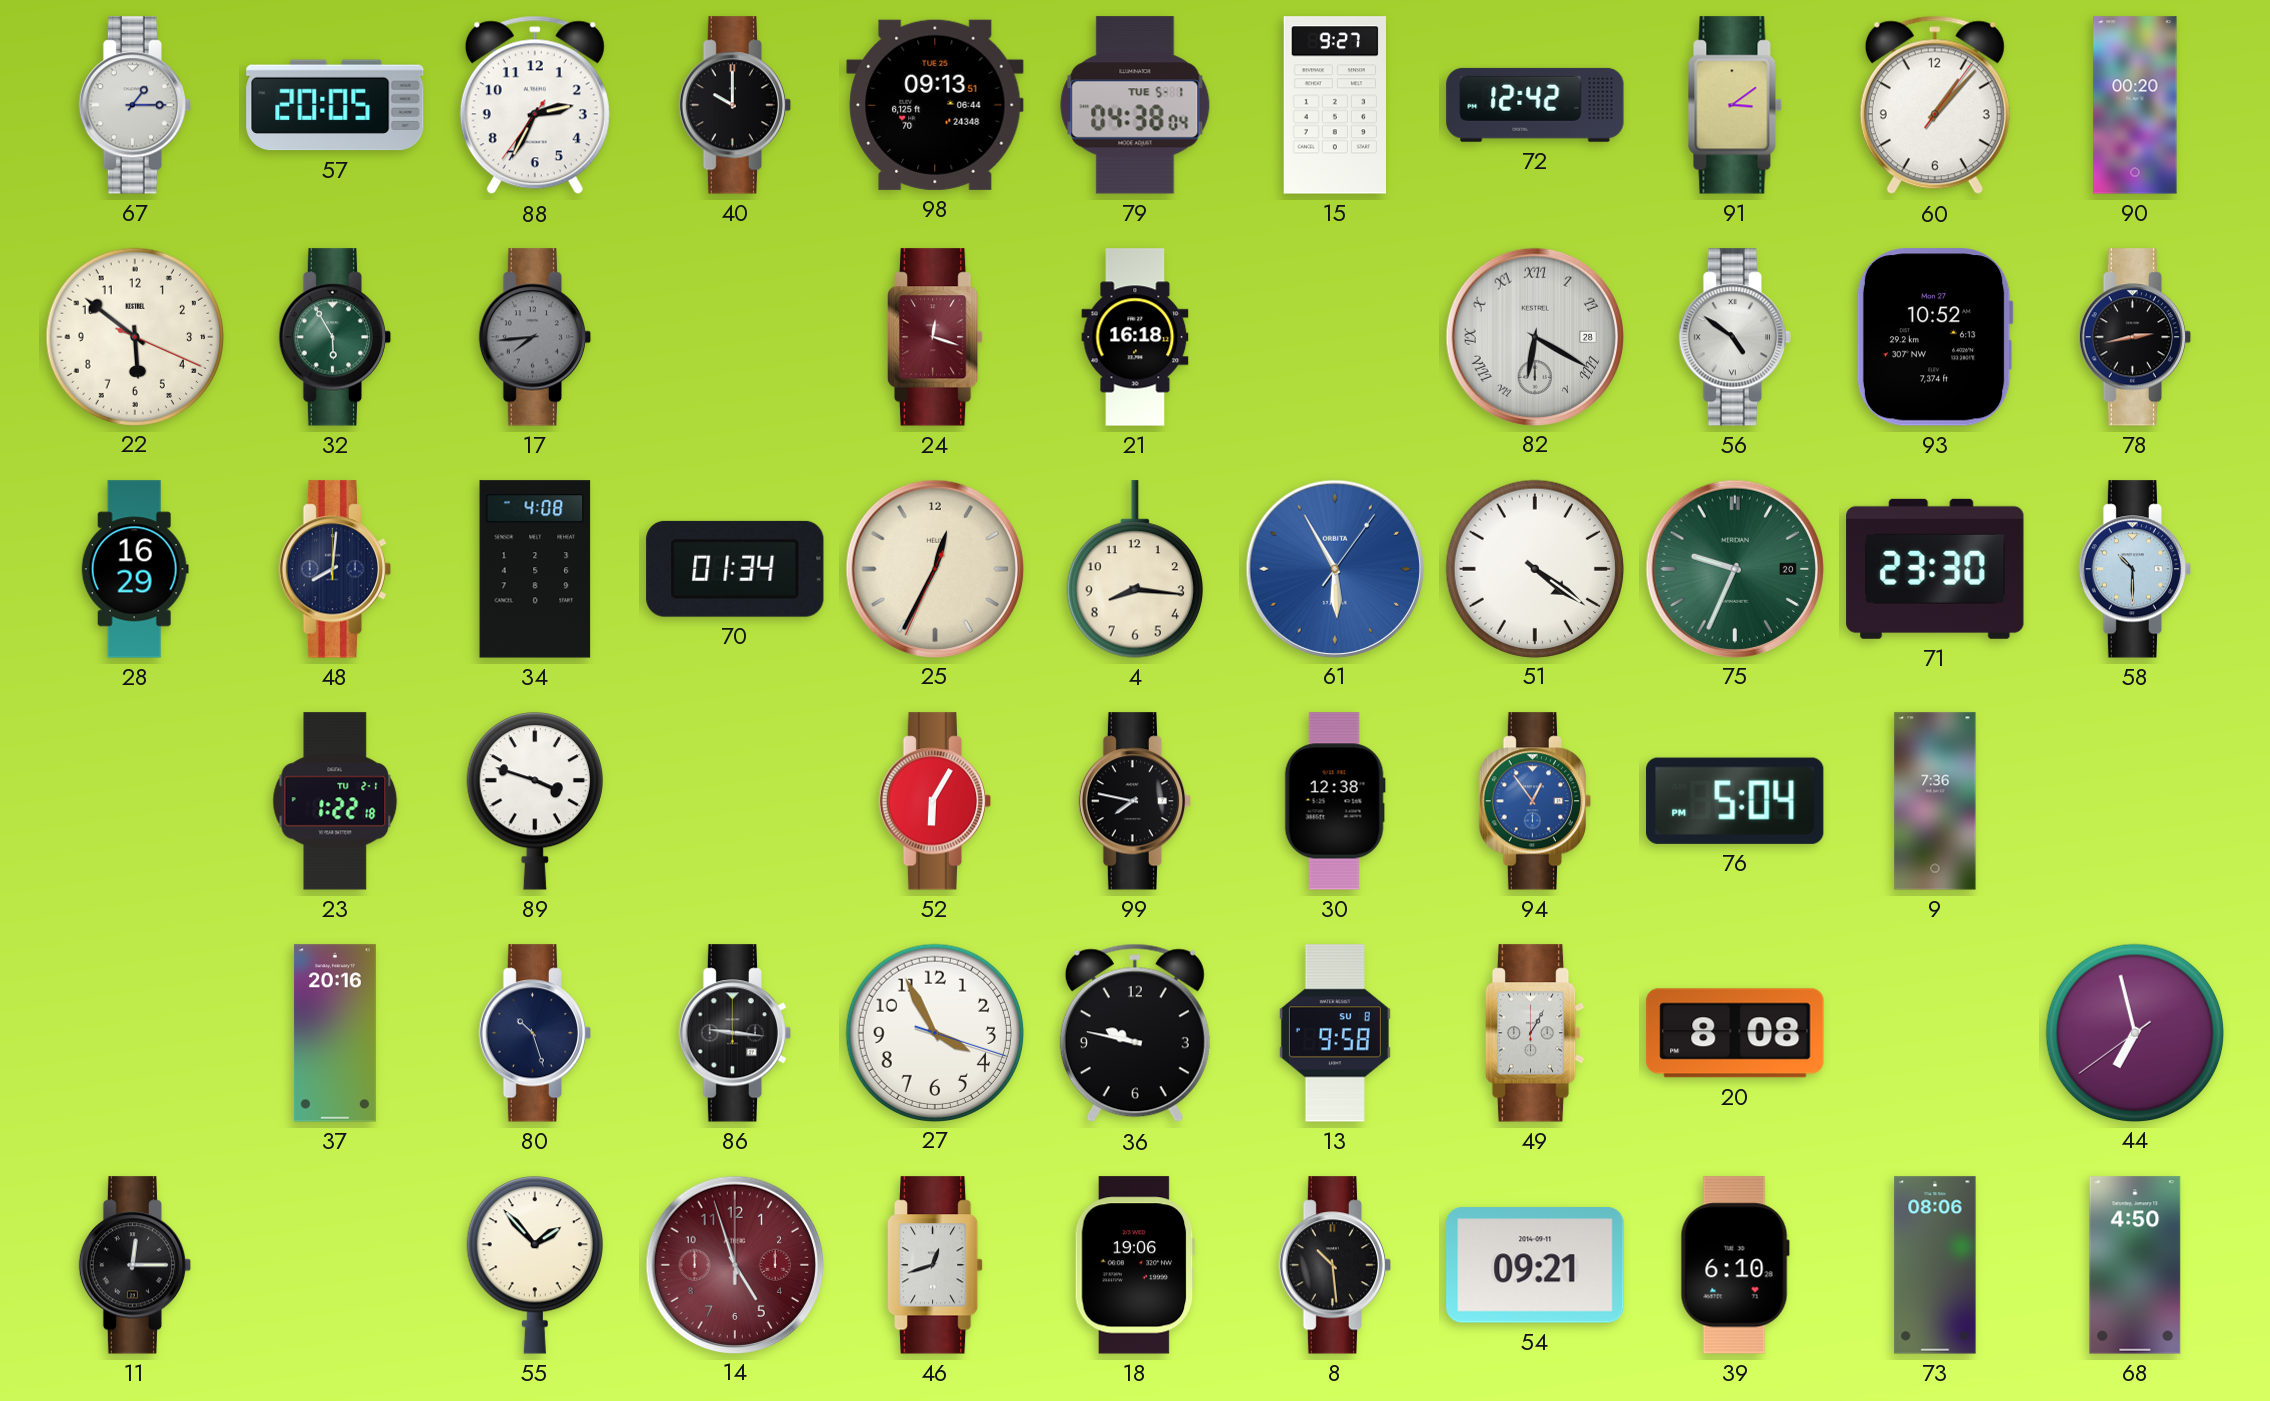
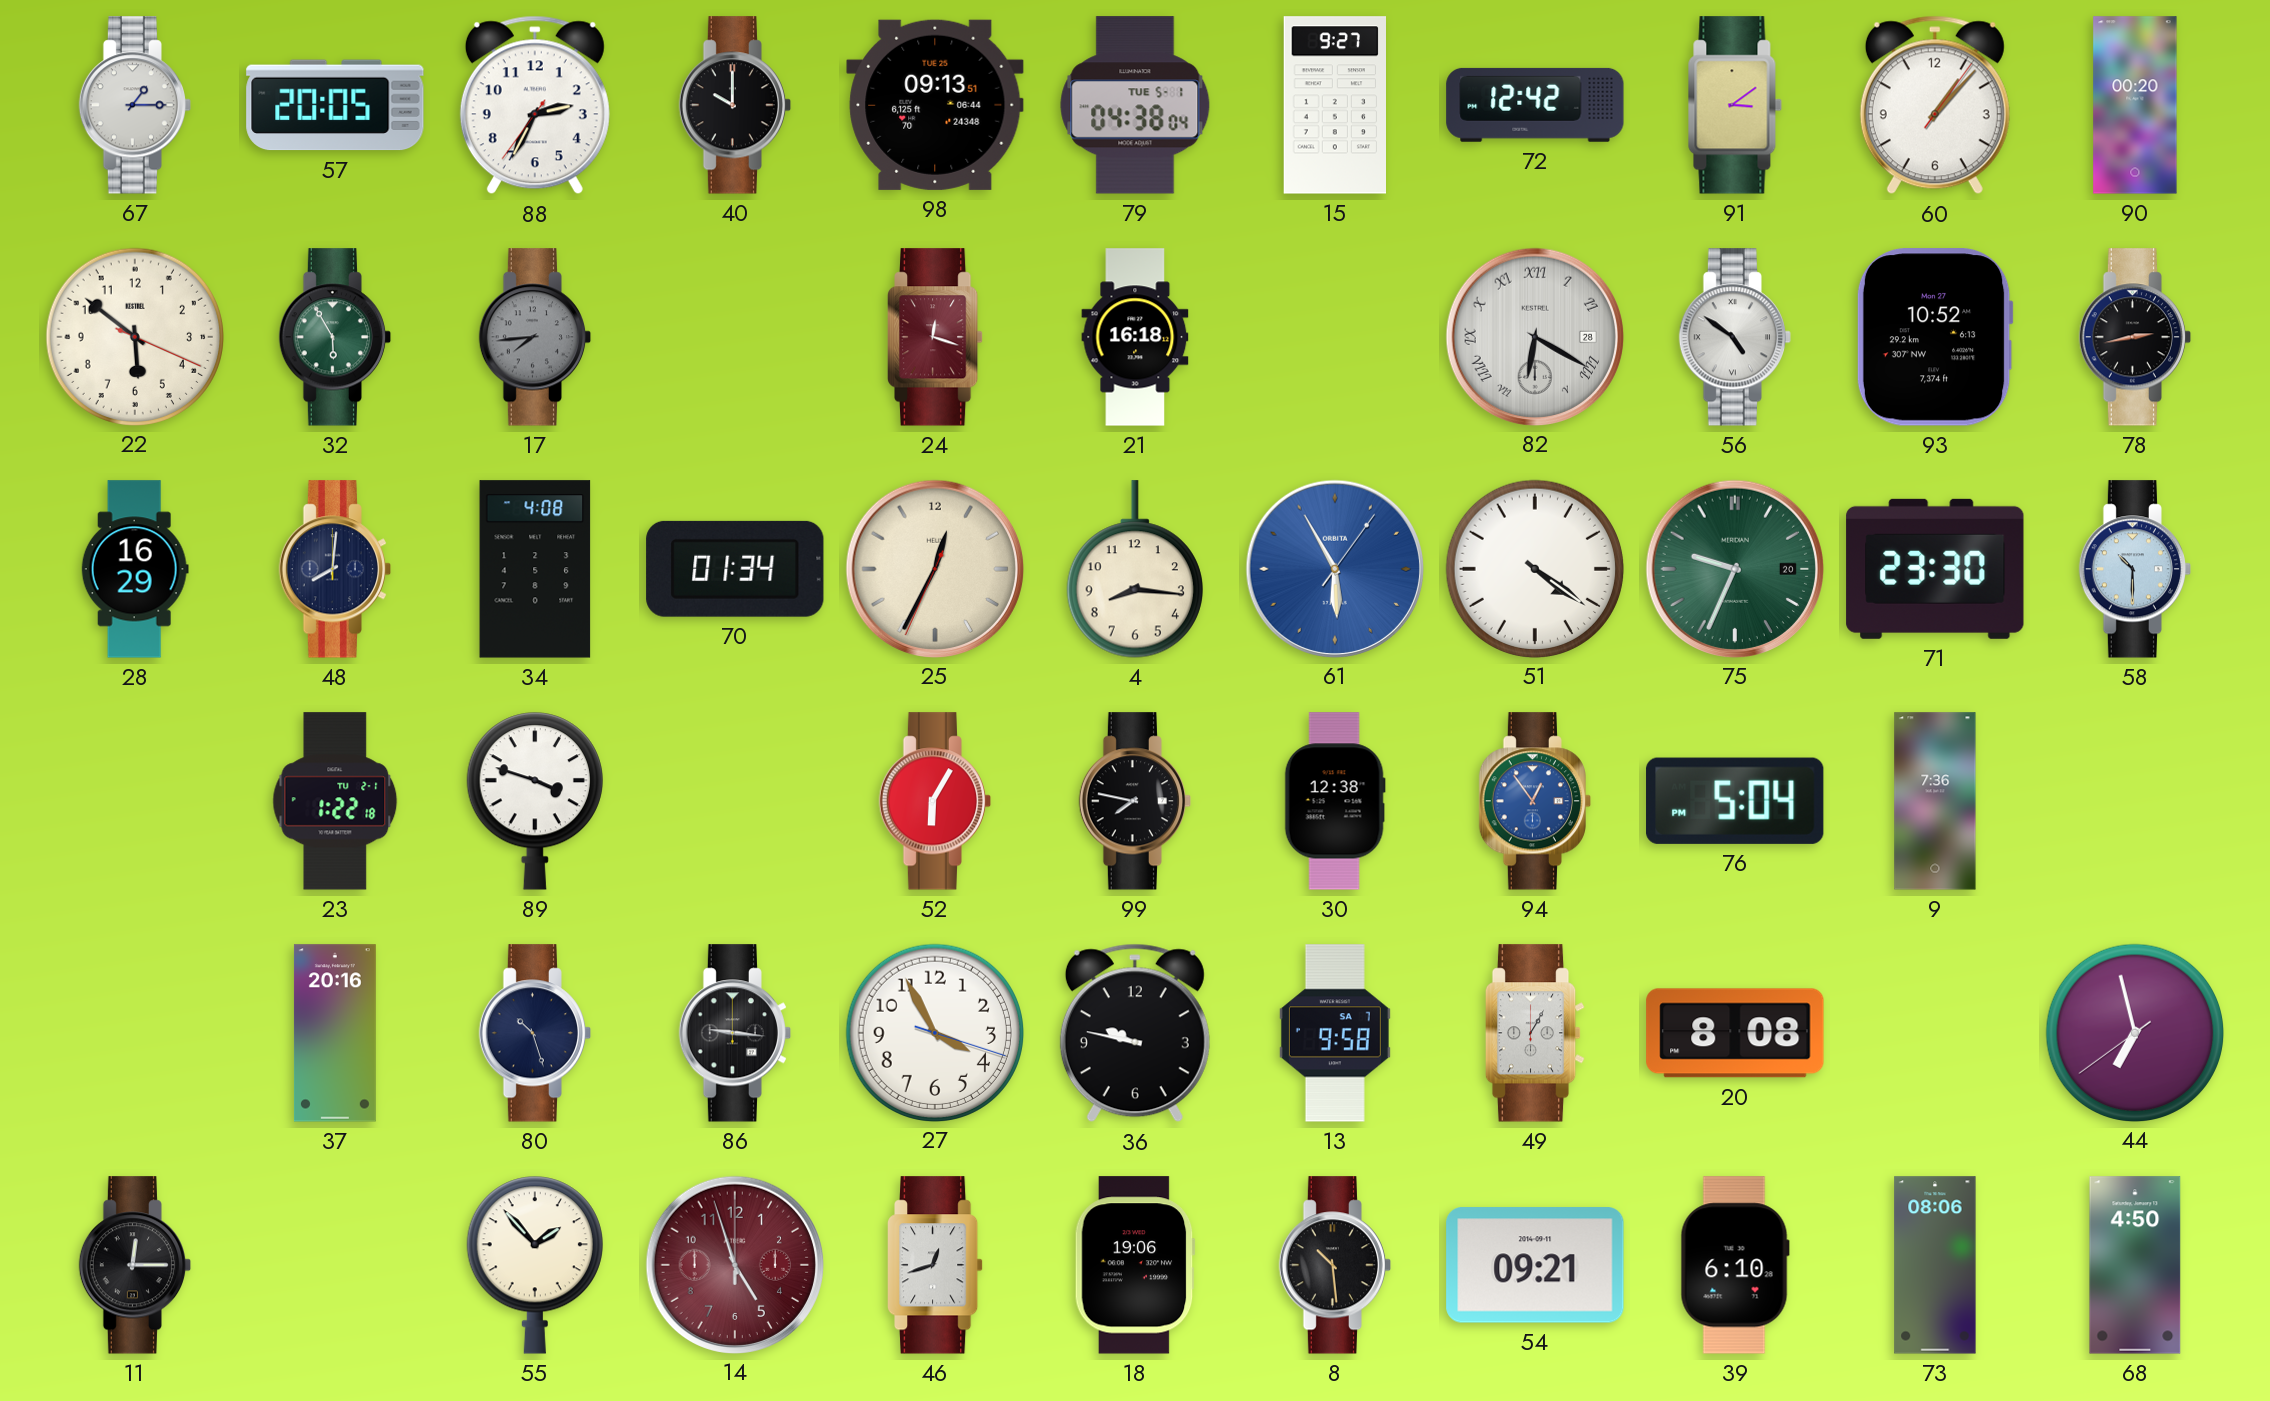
13 date: SU 8 -> SA 7
